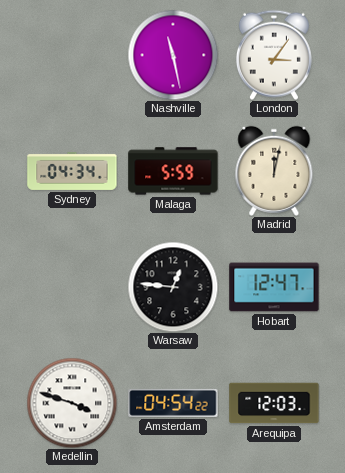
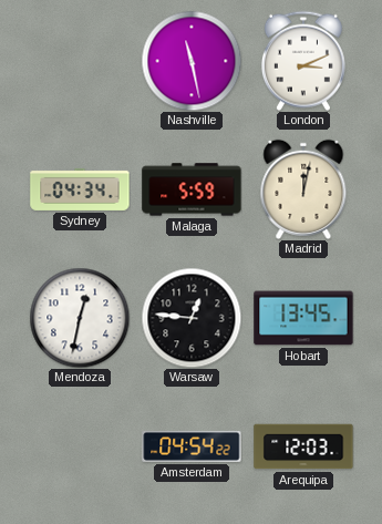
London: 3:06 -> 3:11
Mendoza: none -> 12:32
Hobart: 12:47 -> 13:45
Medellin: 3:48 -> none
